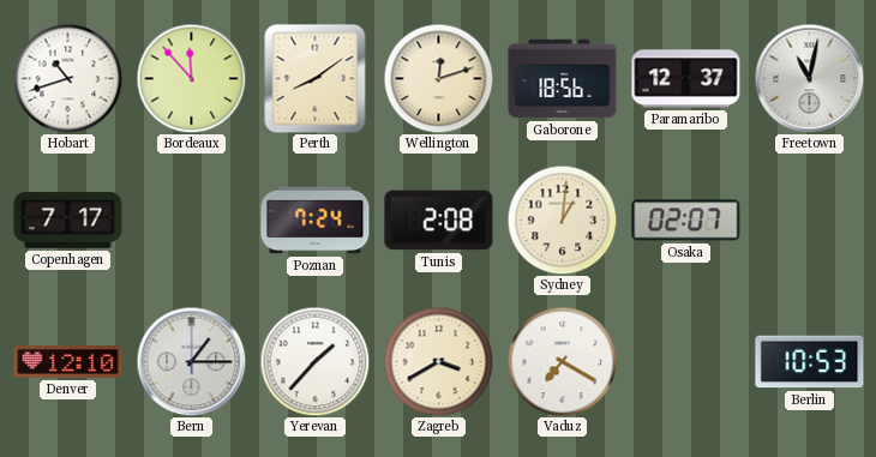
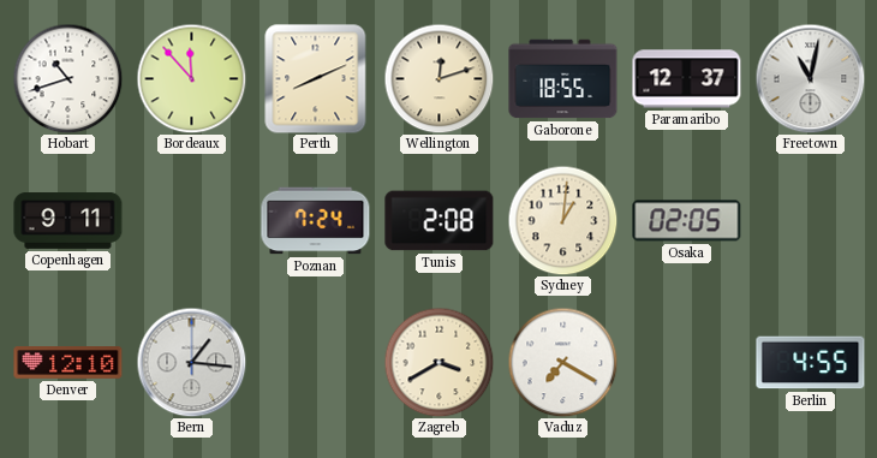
Perth: 8:09 -> 8:11
Gaborone: 18:56 -> 18:55
Copenhagen: 7:17 -> 9:11
Osaka: 02:07 -> 02:05
Bern: 1:15 -> 1:16
Yerevan: 1:37 -> none
Berlin: 10:53 -> 4:55
